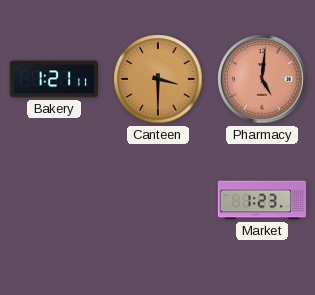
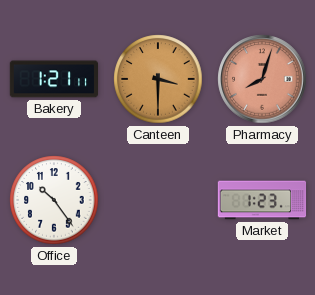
Pharmacy: 5:01 -> 8:03
Office: none -> 10:24
